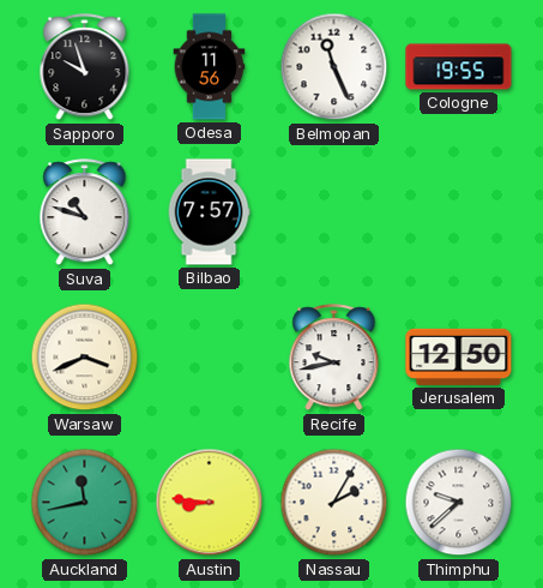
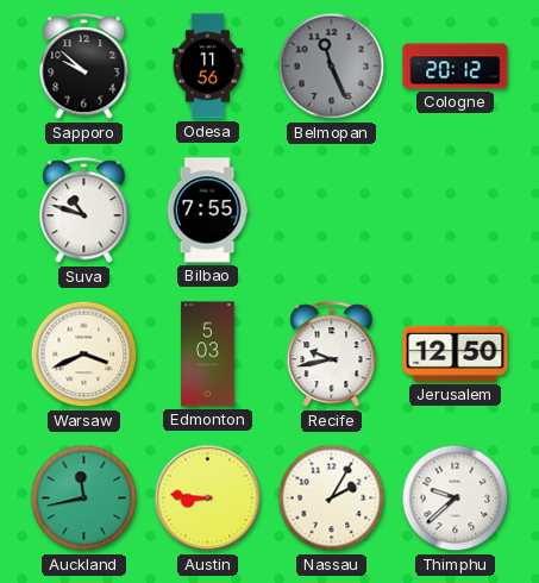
Sapporo: 9:57 -> 9:52
Belmopan dial: white -> grey
Cologne: 19:55 -> 20:12
Bilbao: 7:57 -> 7:55
Edmonton: none -> 5:03
